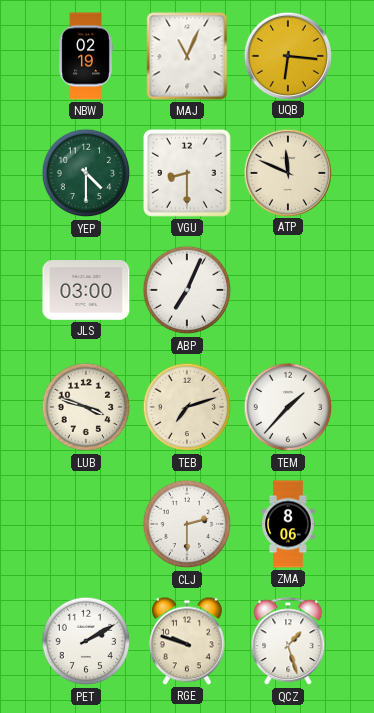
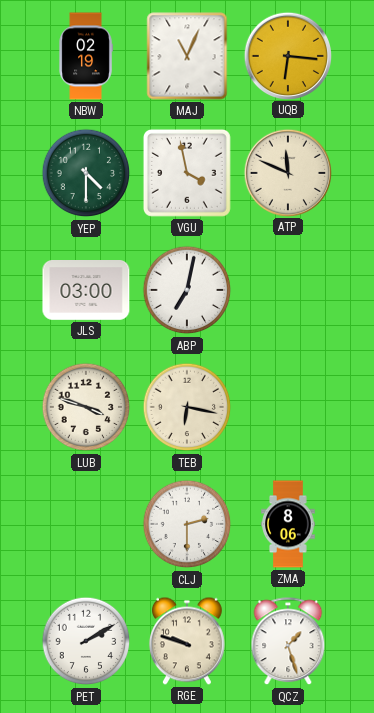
VGU: 8:30 -> 3:58
ABP: 7:04 -> 7:02
TEB: 7:12 -> 6:17
TEM: 1:37 -> none
